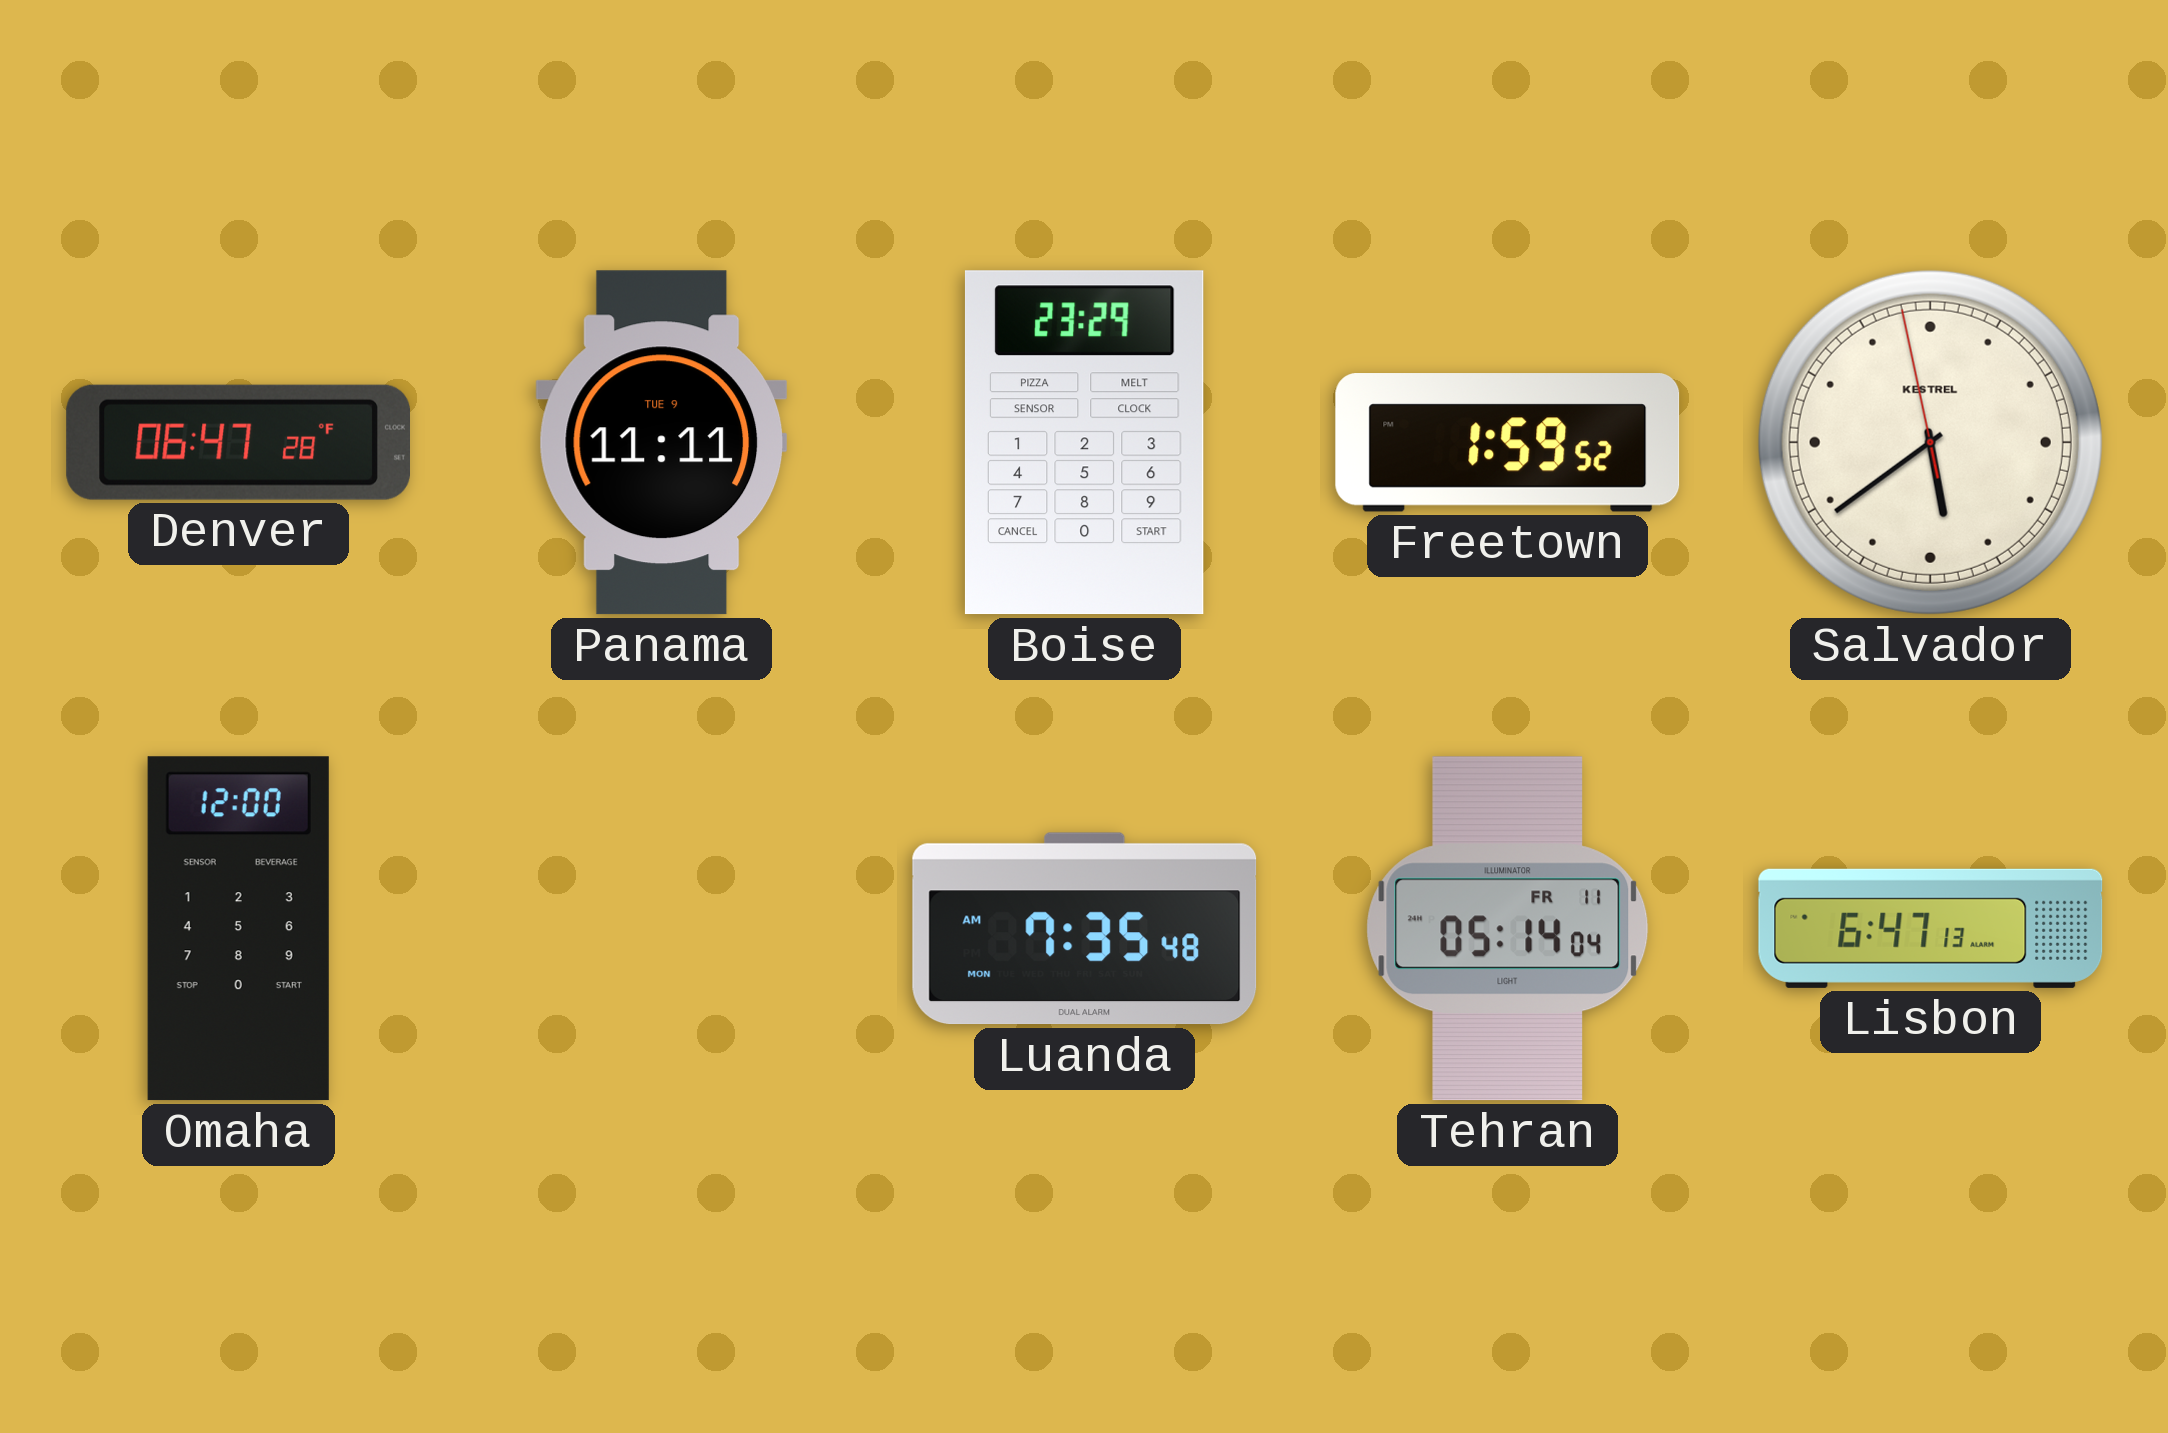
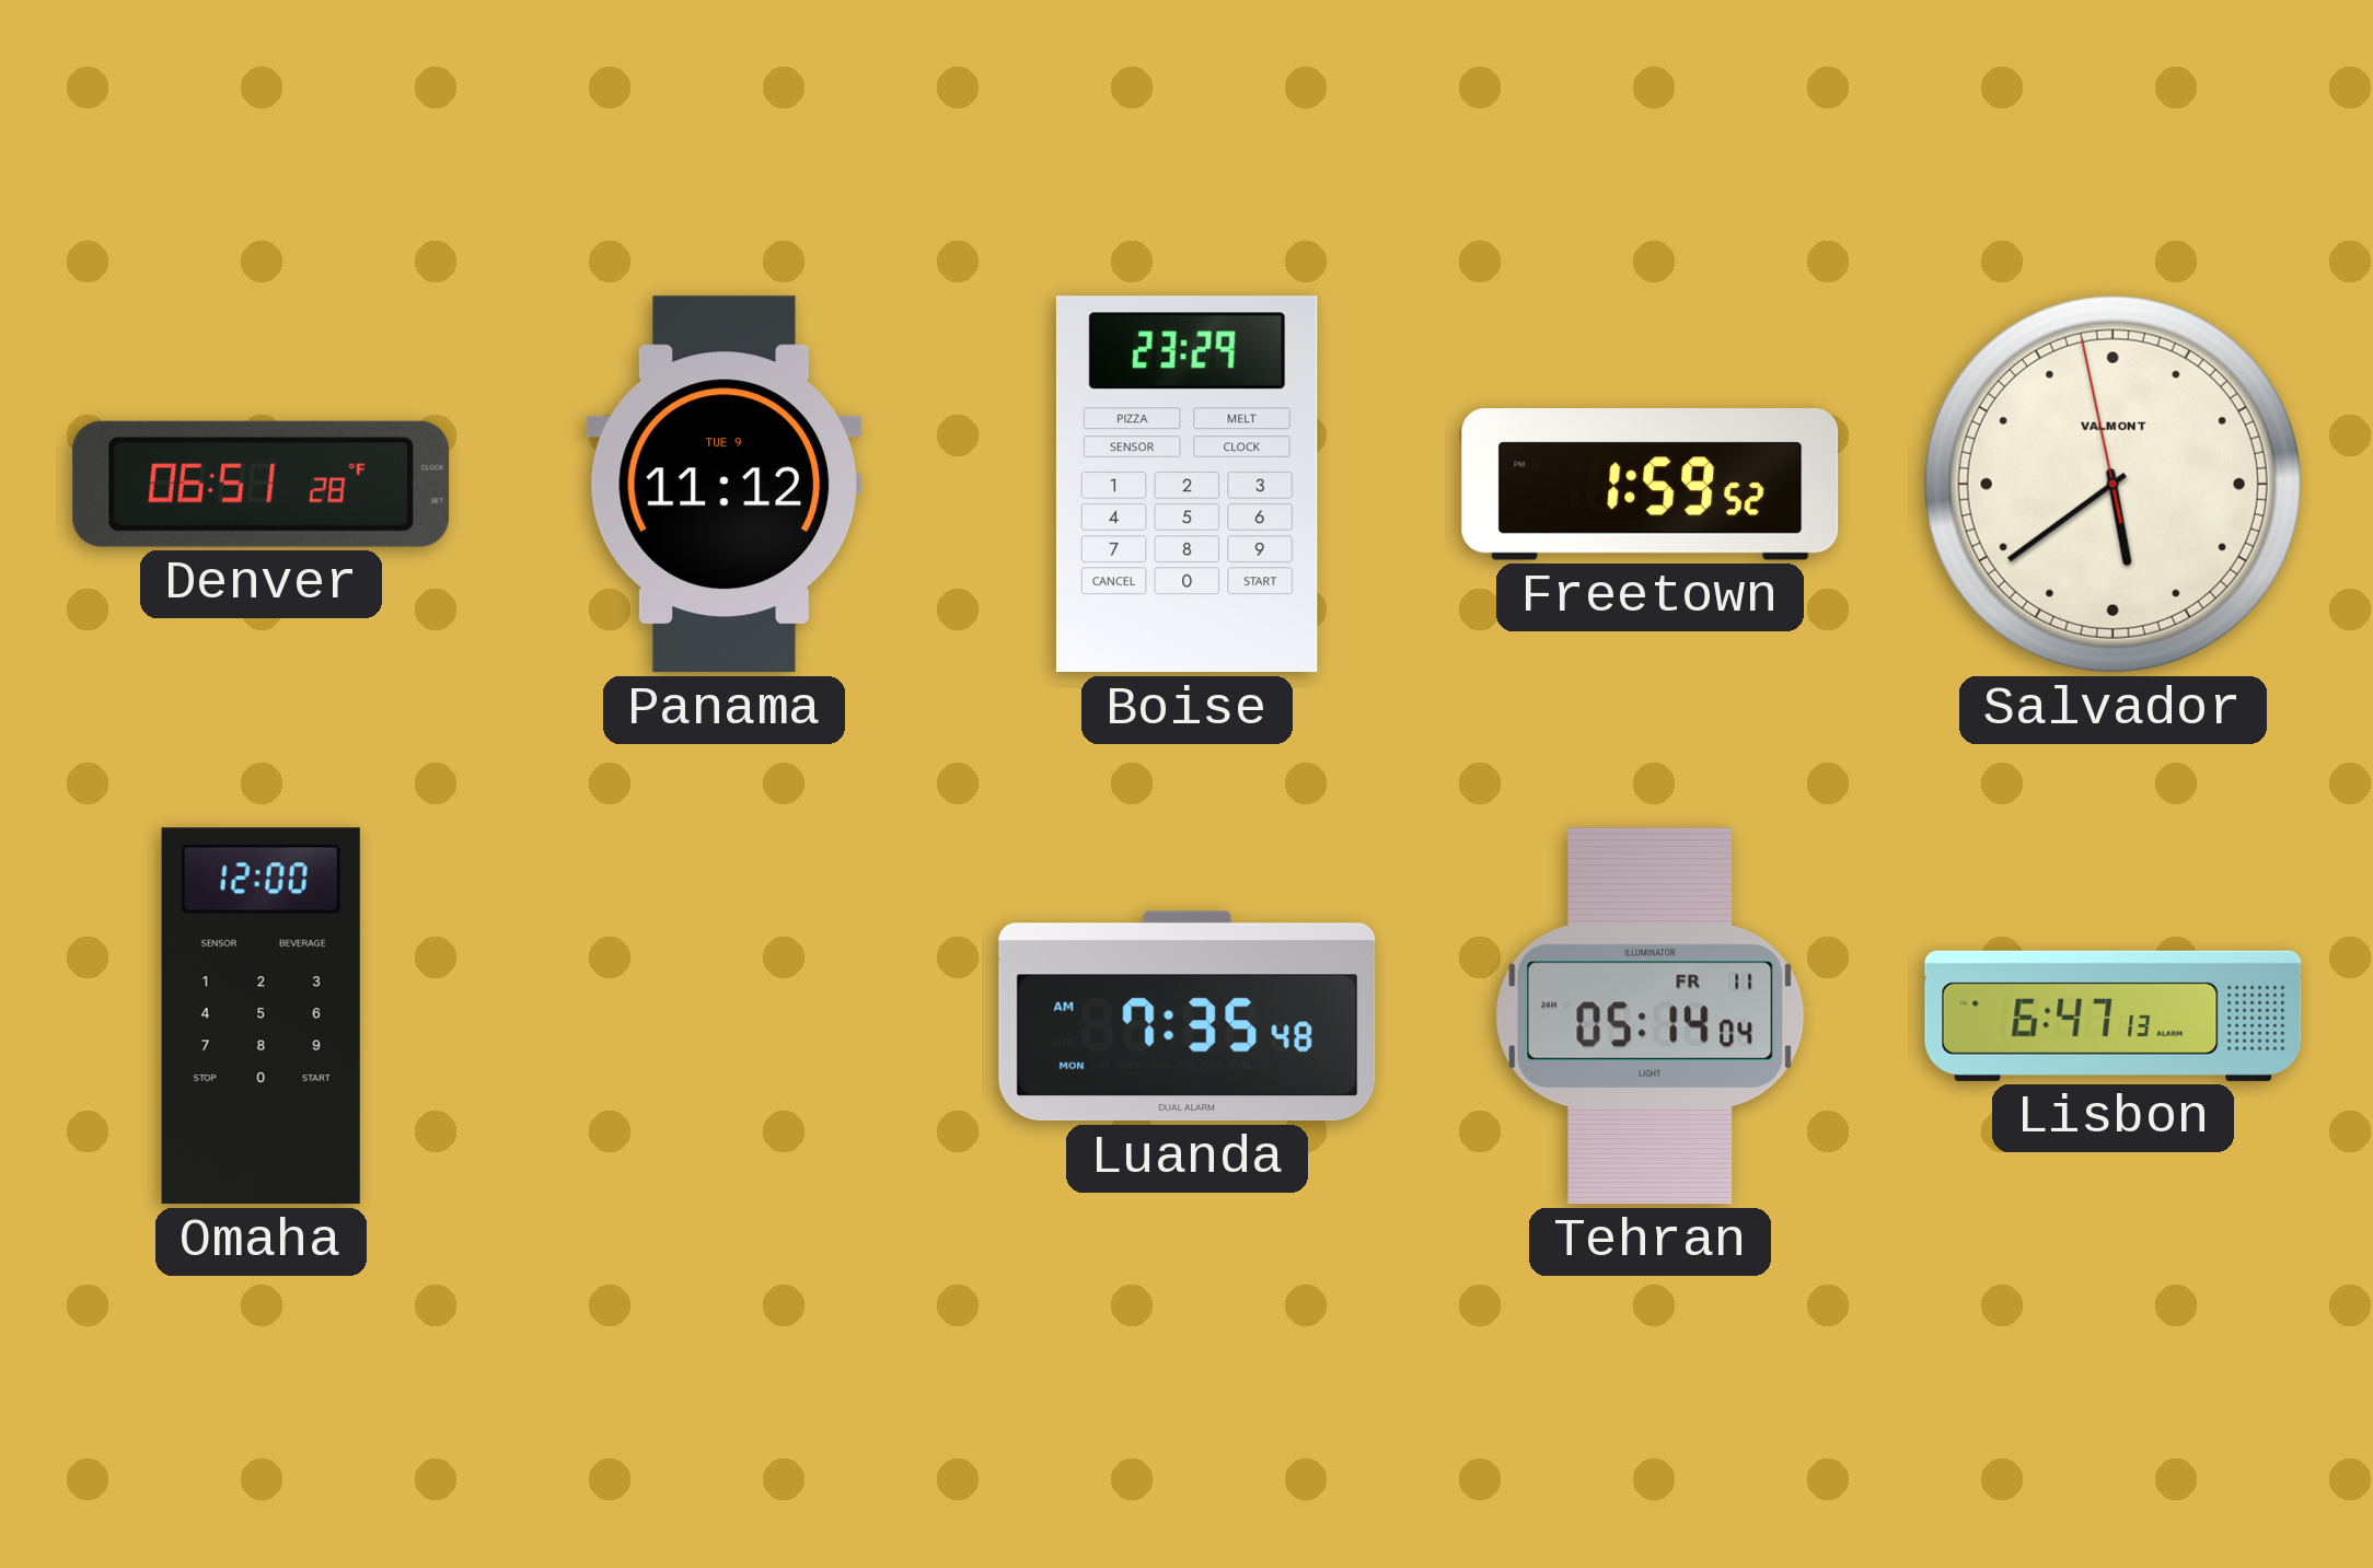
Denver: 06:47 -> 06:51
Panama: 11:11 -> 11:12
Salvador brand: KESTREL -> VALMONT
